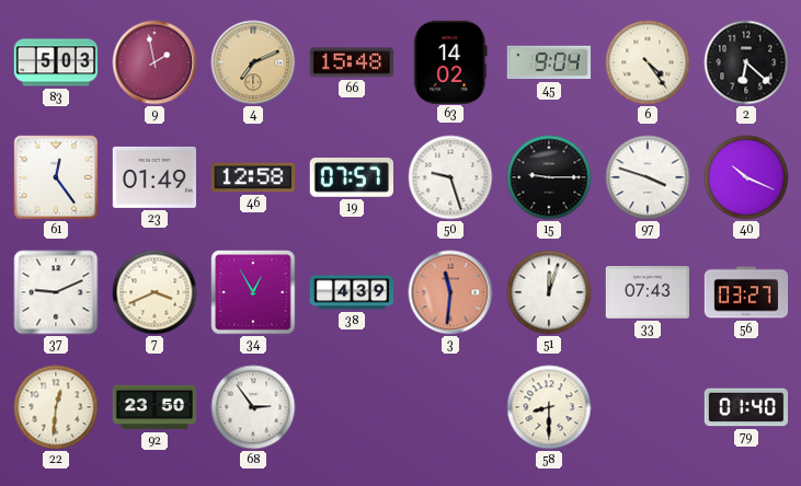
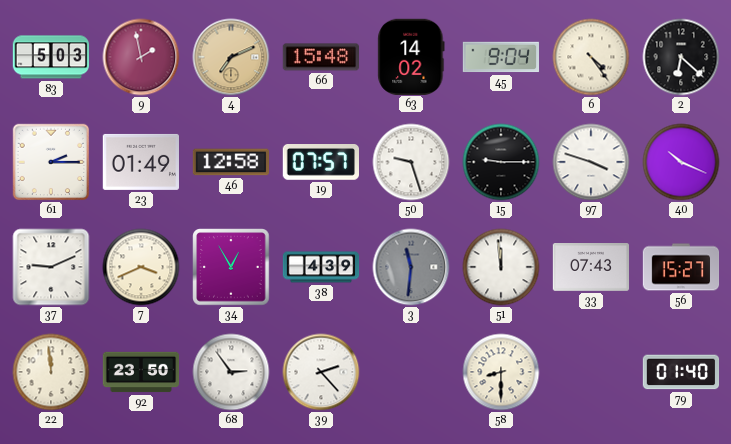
61: 12:24 -> 2:15
3 dial: salmon -> grey
51: 12:03 -> 11:59
56: 03:27 -> 15:27
22: 12:31 -> 11:59
39: none -> 2:23
